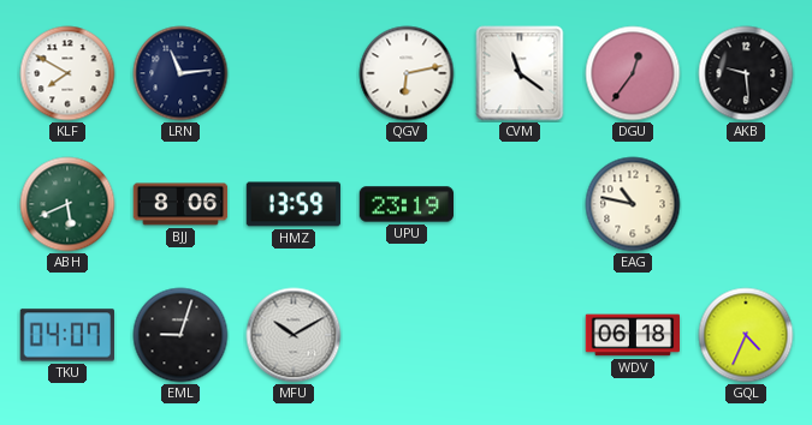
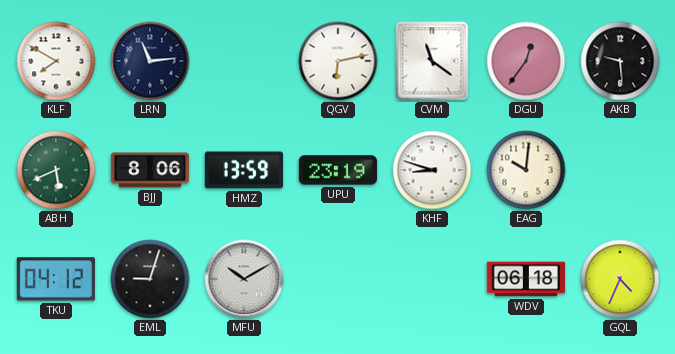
KHF: none -> 8:48
EAG: 10:47 -> 10:01
TKU: 04:07 -> 04:12
